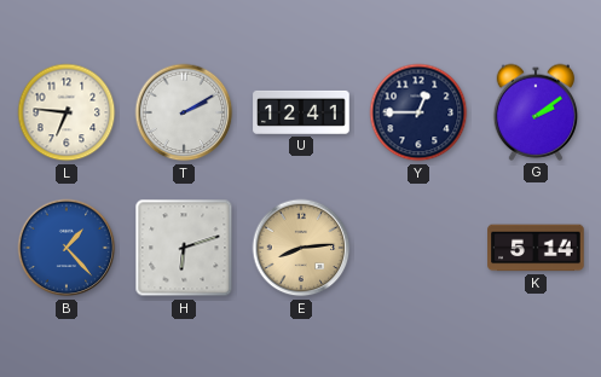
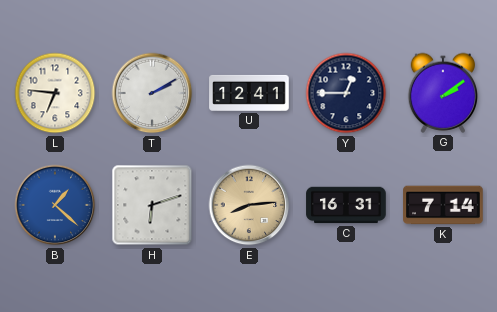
B: 1:23 -> 1:22
C: none -> 16:31
K: 5:14 -> 7:14
